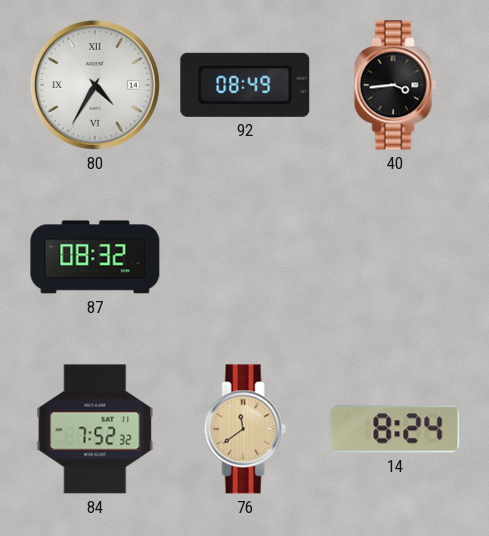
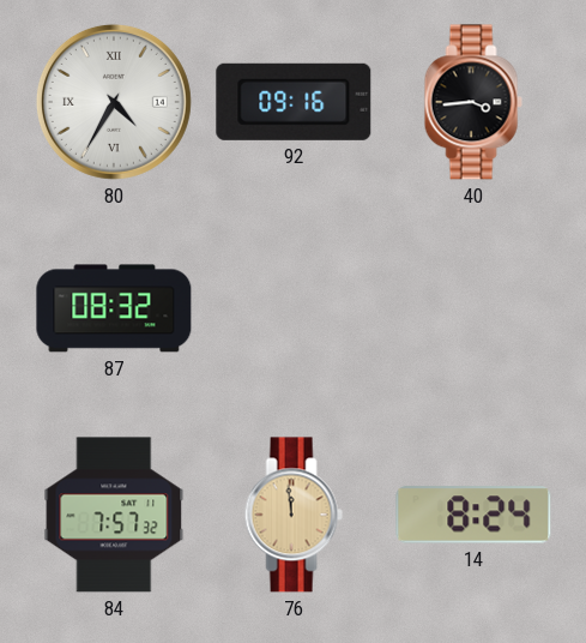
92: 08:49 -> 09:16
84: 7:52 -> 7:57
76: 11:39 -> 11:59
